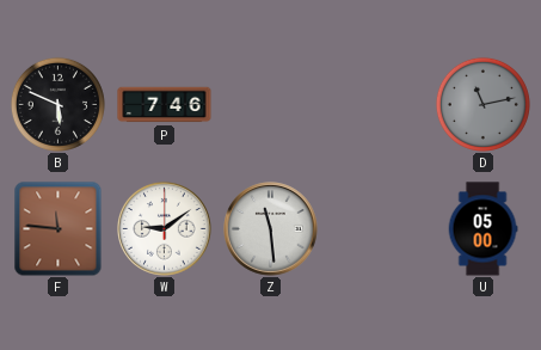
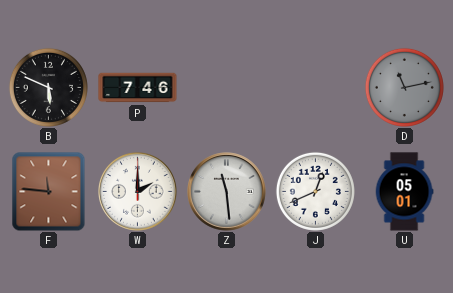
W: 9:09 -> 2:00
J: none -> 12:41
U: 05:00 -> 05:01
